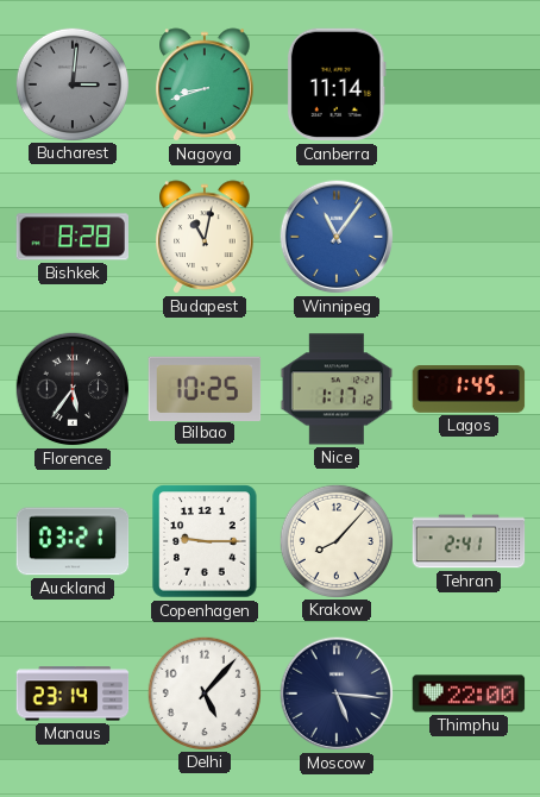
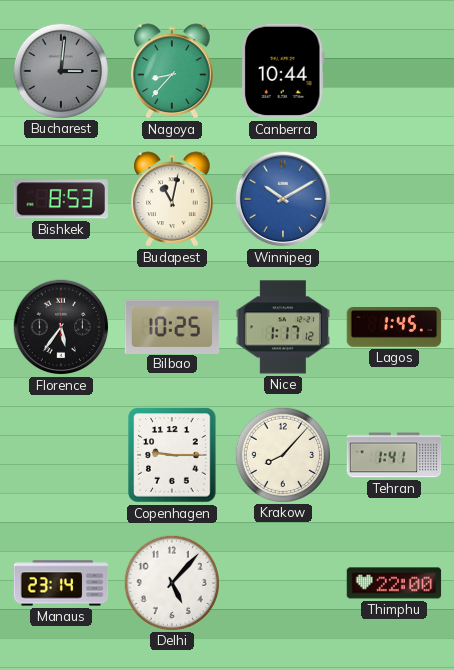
Nagoya: 8:42 -> 8:37
Canberra: 11:14 -> 10:44
Bishkek: 8:28 -> 8:53
Winnipeg: 11:06 -> 10:10
Auckland: 03:21 -> none
Tehran: 2:41 -> 1:41
Moscow: 5:16 -> none
